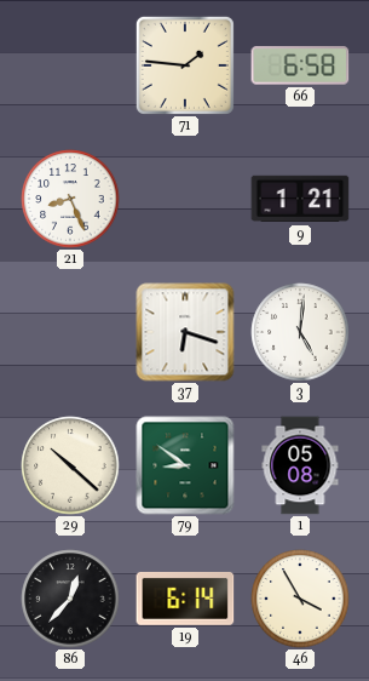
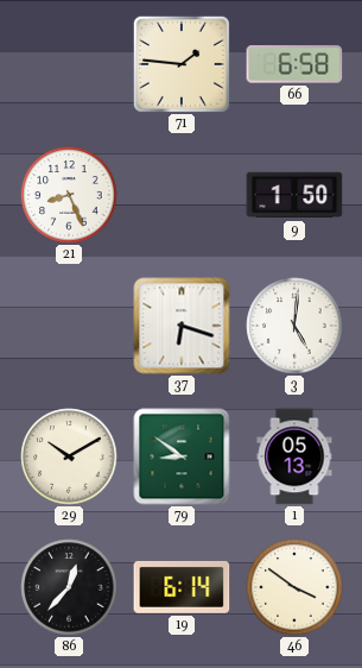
9: 1:21 -> 1:50
29: 10:22 -> 10:10
1: 05:08 -> 05:13
46: 3:55 -> 3:51
